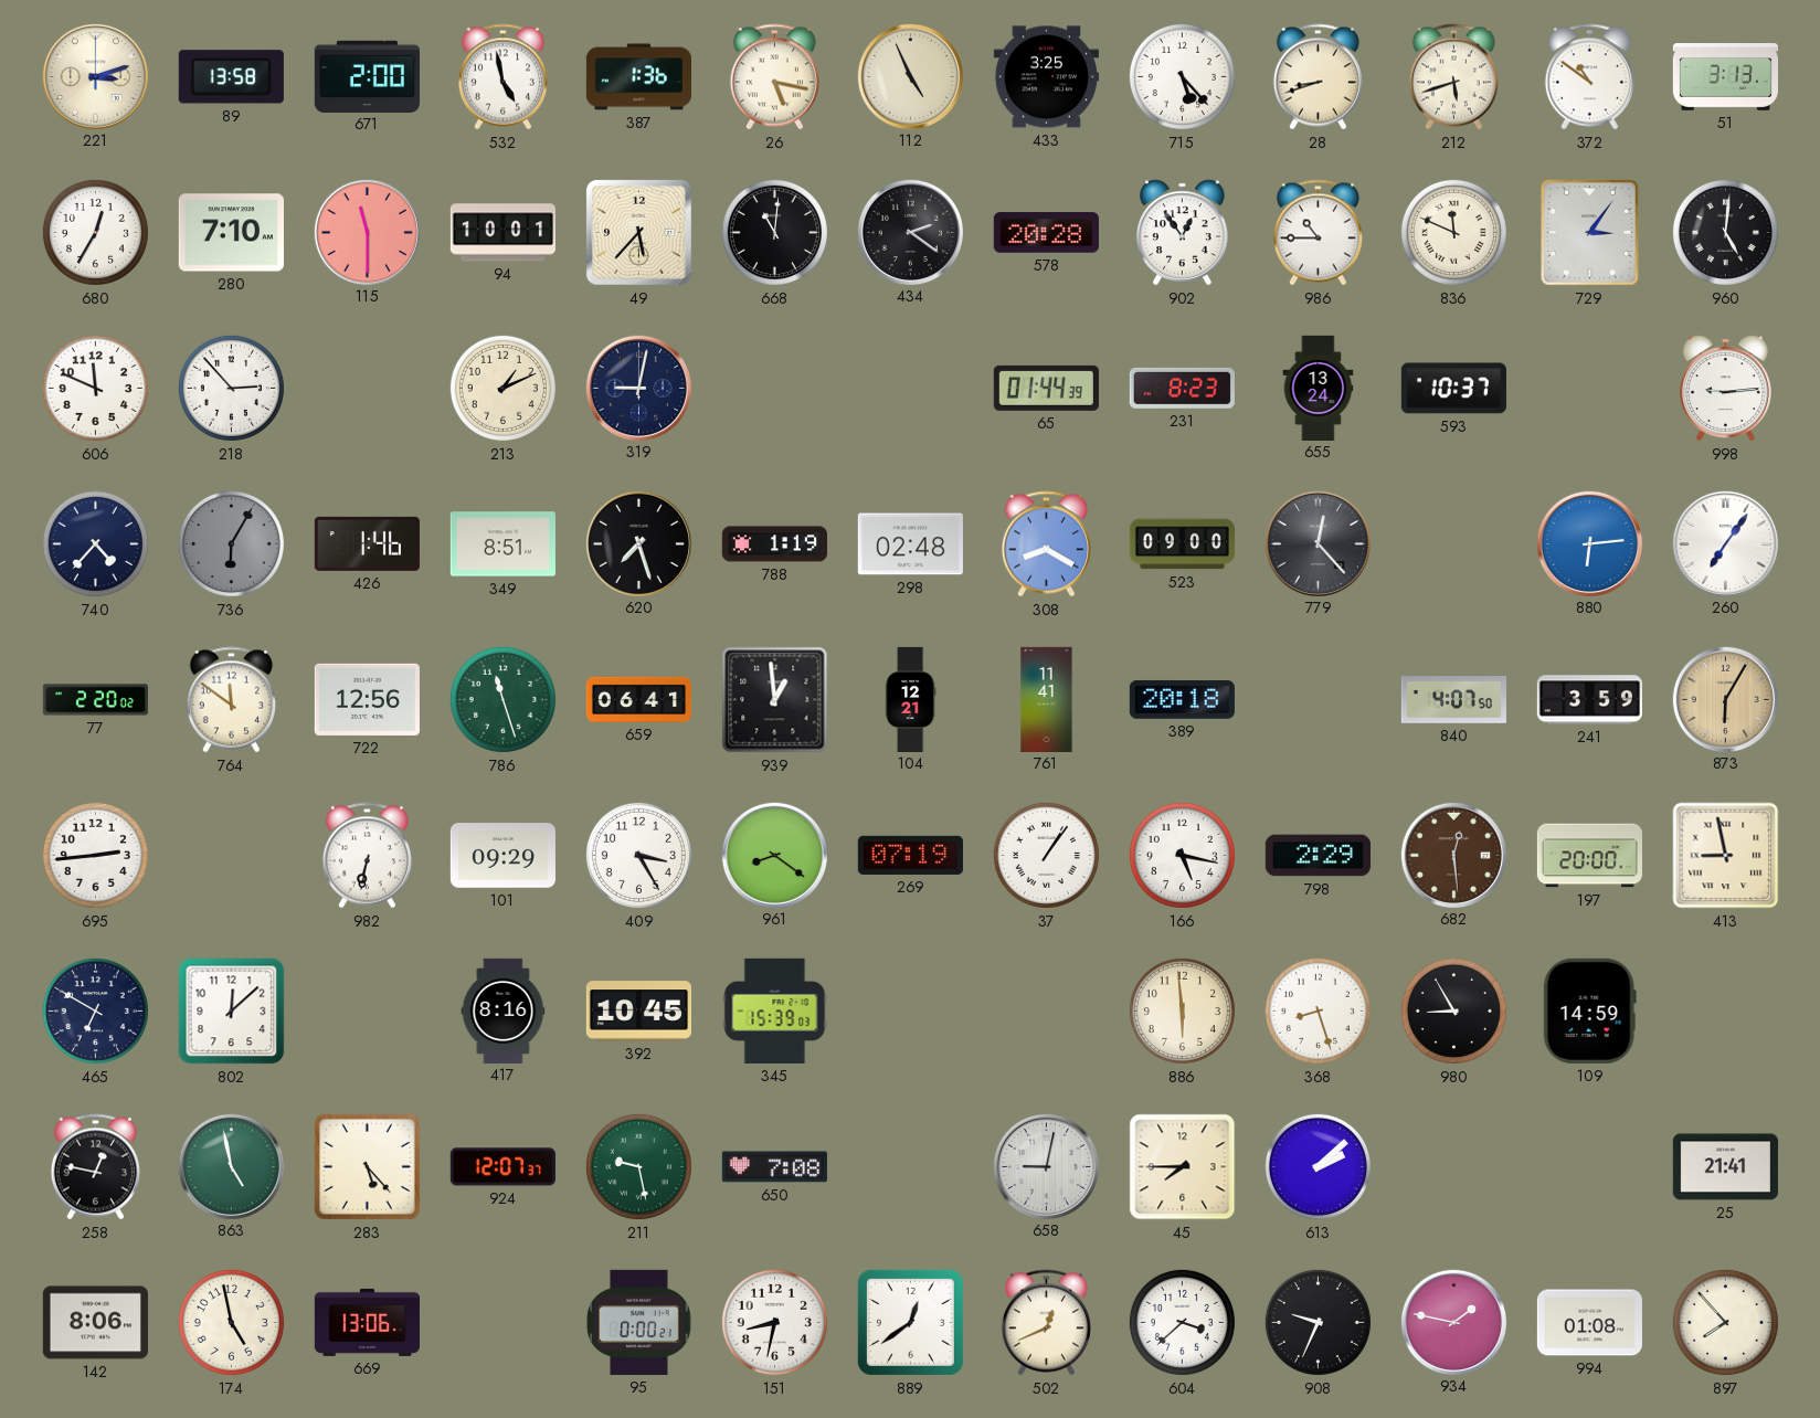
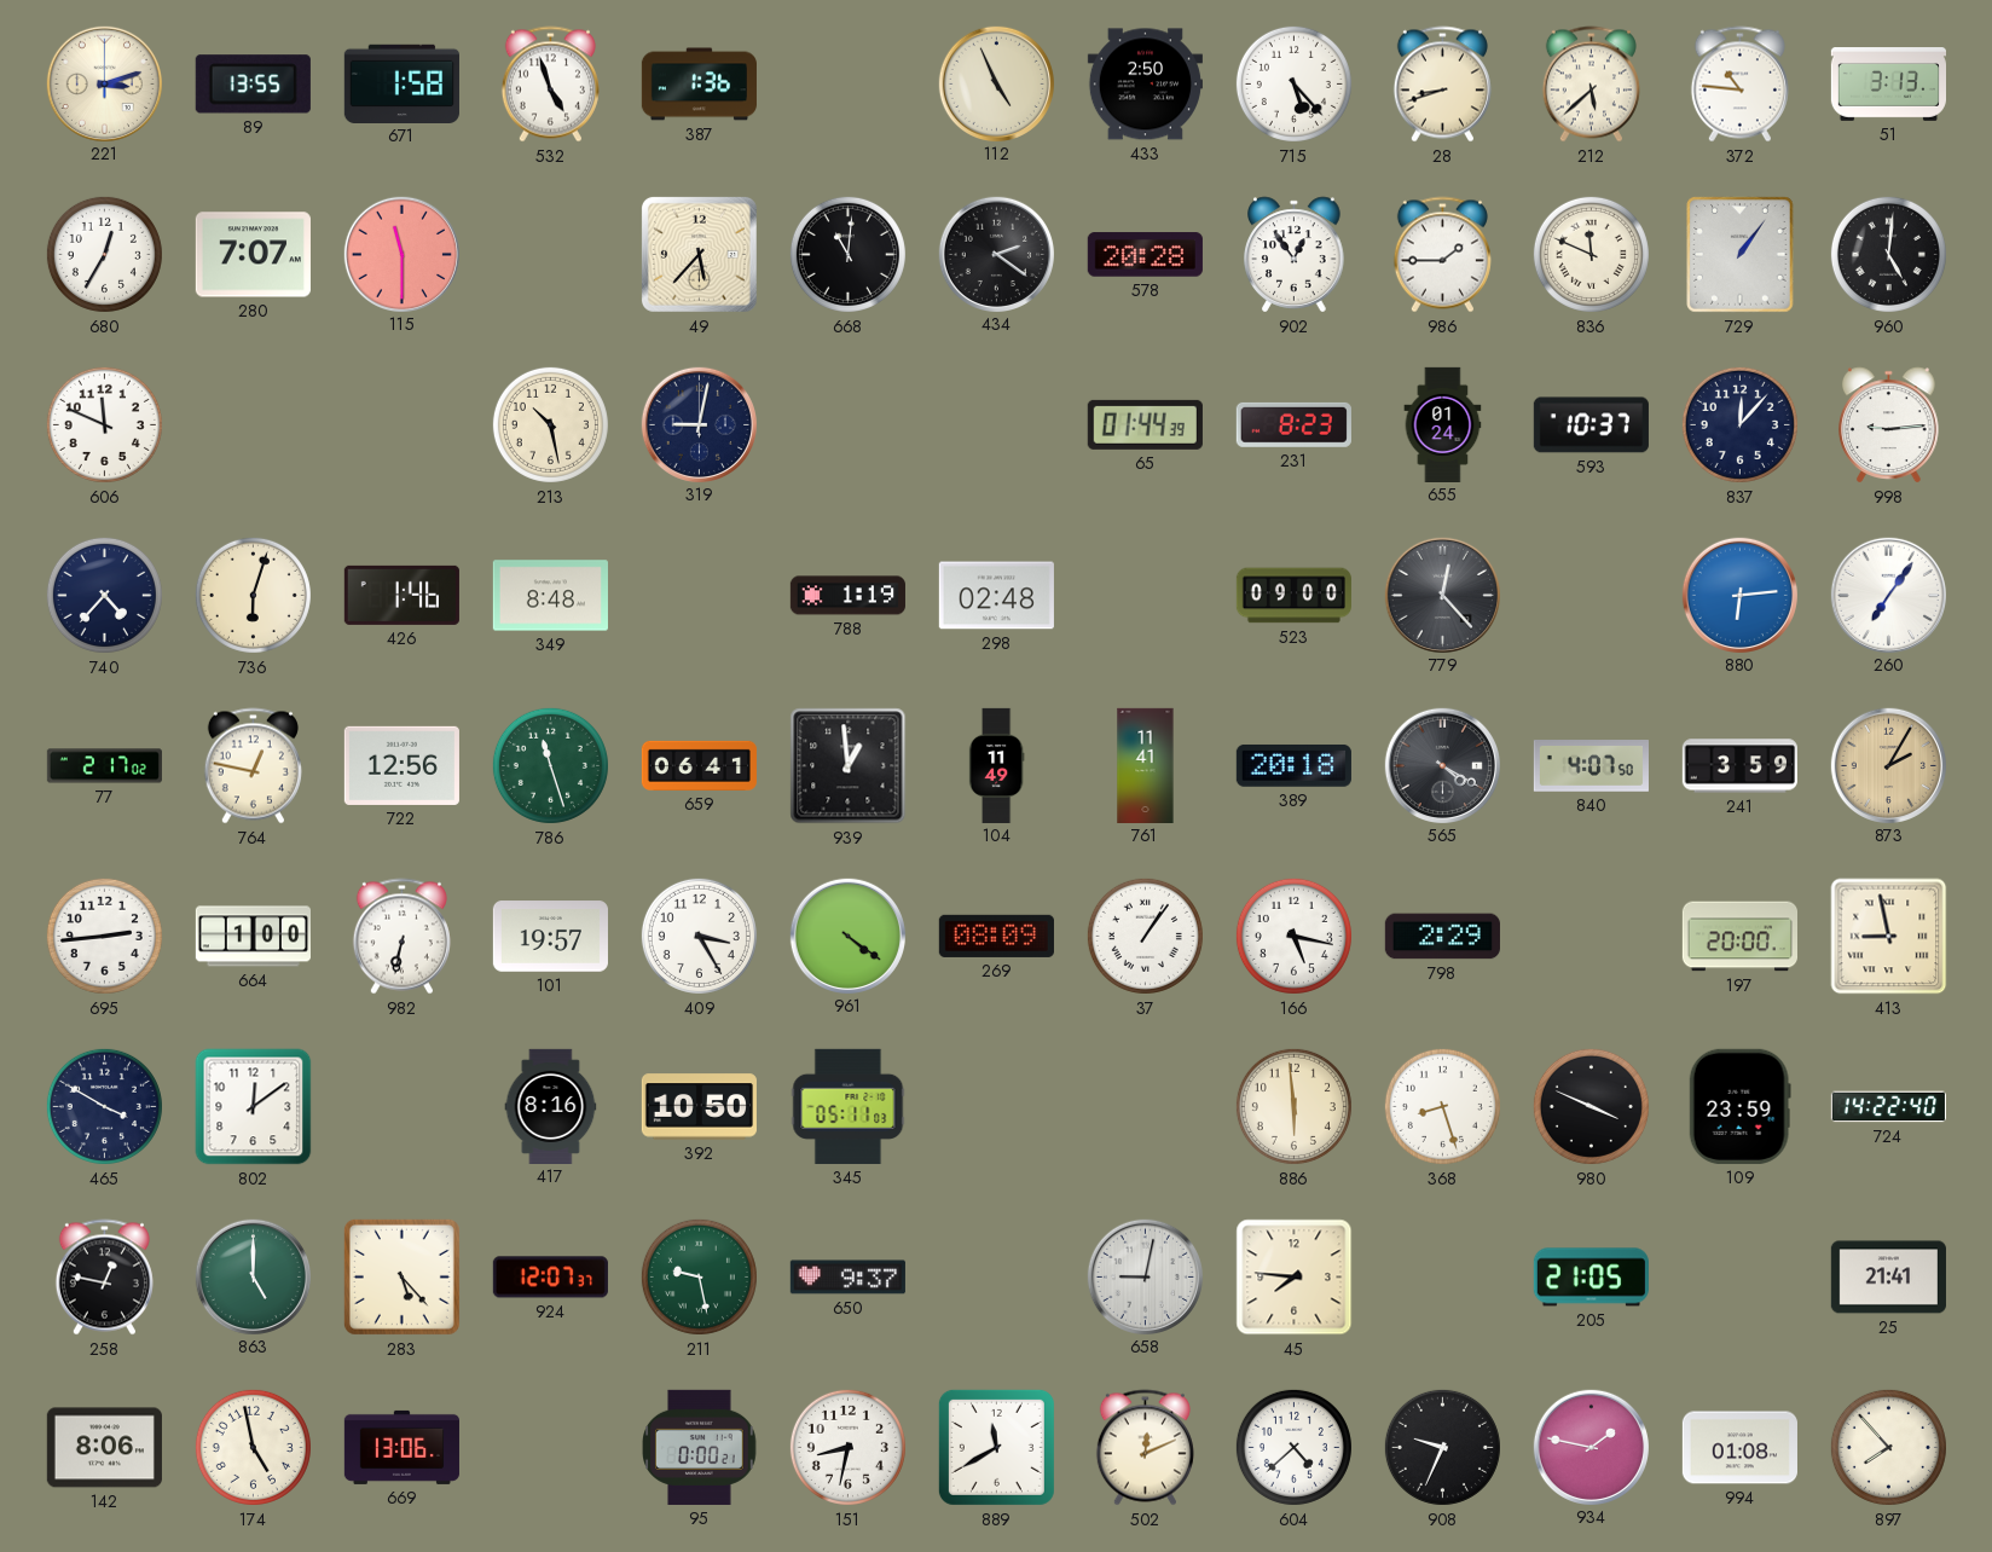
89: 13:58 -> 13:55
671: 2:00 -> 1:58
532: 4:58 -> 4:57
26: 5:17 -> none
433: 3:25 -> 2:50
212: 5:42 -> 5:38
372: 10:51 -> 10:46
280: 7:10 -> 7:07
94: 10:01 -> none
986: 10:45 -> 1:45
729: 3:06 -> 1:06
218: 2:53 -> none
213: 1:11 -> 10:28
655: 13:24 -> 01:24
837: none -> 12:07
736: 6:05 -> 6:03
736 dial: grey -> cream
349: 8:51 -> 8:48
620: 7:27 -> none
308: 8:20 -> none
77: 2:20 -> 2:17
764: 11:51 -> 12:47
104: 12:21 -> 11:49
565: none -> 4:20
873: 6:05 -> 2:05
664: none -> 1:00
101: 09:29 -> 19:57
961: 8:21 -> 4:21
269: 07:19 -> 08:09
682: 12:29 -> none
465: 6:50 -> 3:50
802: 12:08 -> 12:09
392: 10:45 -> 10:50
345: 15:39 -> 05:11
980: 8:55 -> 3:49
109: 14:59 -> 23:59
724: none -> 14:22
863: 4:58 -> 5:00
650: 7:08 -> 9:37
45: 7:45 -> 7:46
613: 2:08 -> none
205: none -> 21:05
889: 12:39 -> 11:40
502: 12:41 -> 12:11
604: 3:38 -> 4:38
